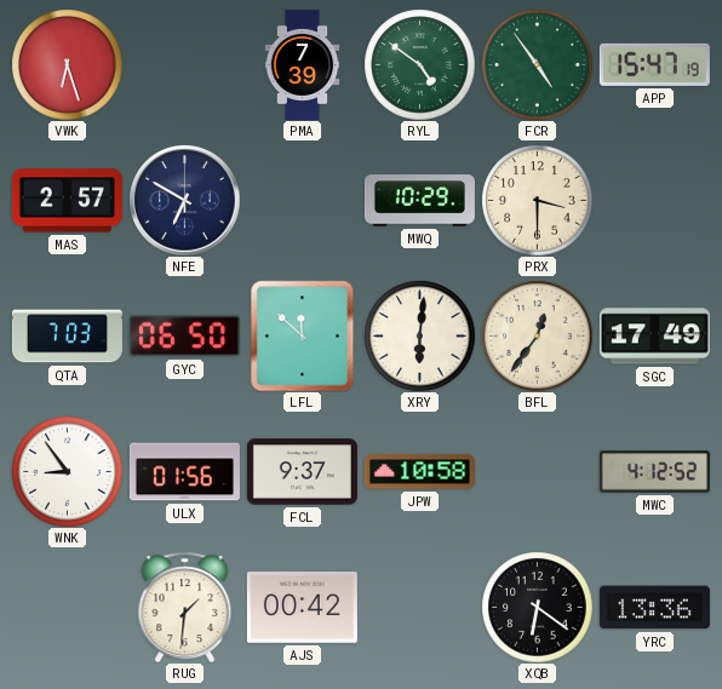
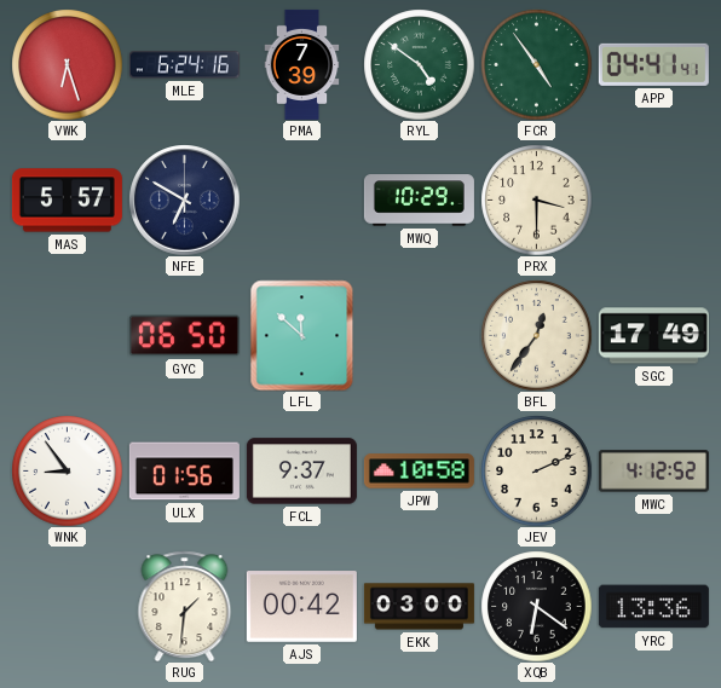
MLE: none -> 6:24
APP: 15:47 -> 04:41
MAS: 2:57 -> 5:57
QTA: 7:03 -> none
XRY: 6:01 -> none
JEV: none -> 2:11
EKK: none -> 03:00
